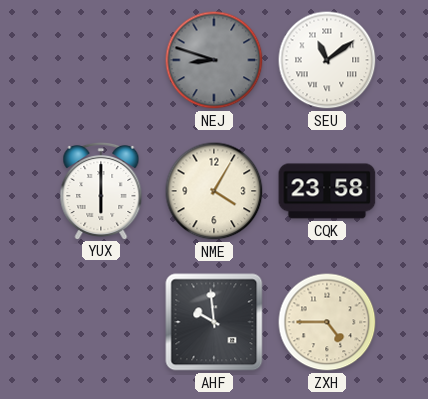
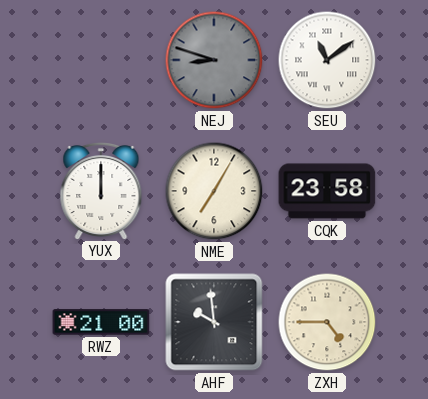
YUX: 6:00 -> 12:00
NME: 4:05 -> 7:05
RWZ: none -> 21:00
